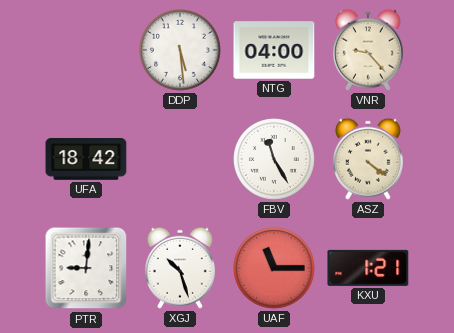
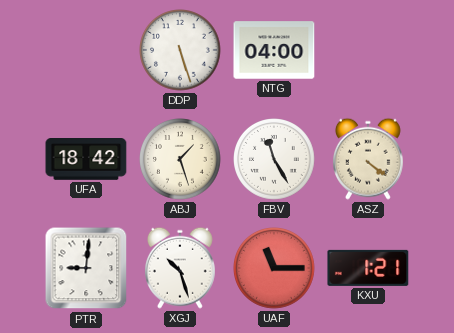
DDP: 5:29 -> 5:27
VNR: 9:23 -> none
ABJ: none -> 1:27
